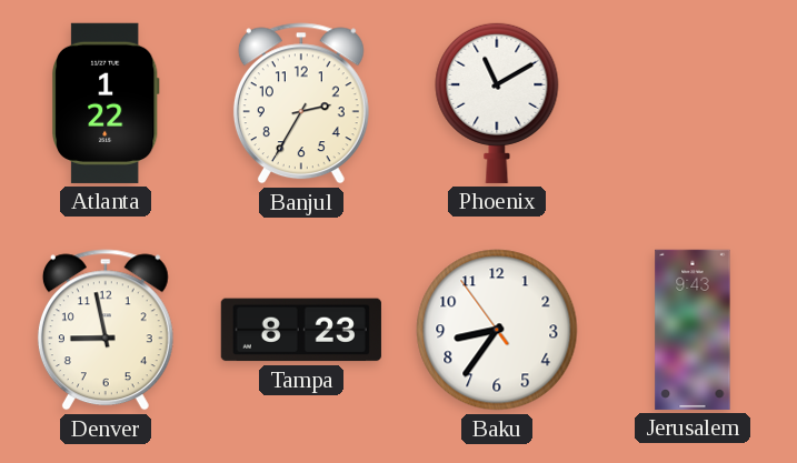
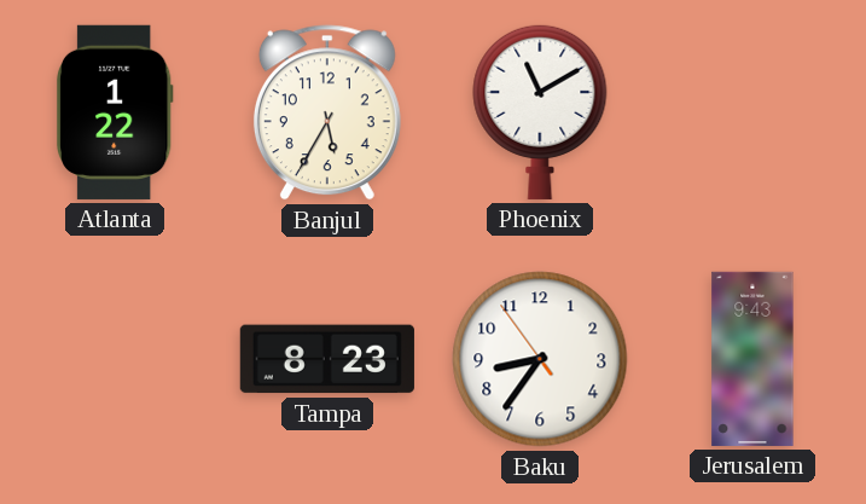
Banjul: 2:35 -> 5:35
Denver: 8:58 -> none
